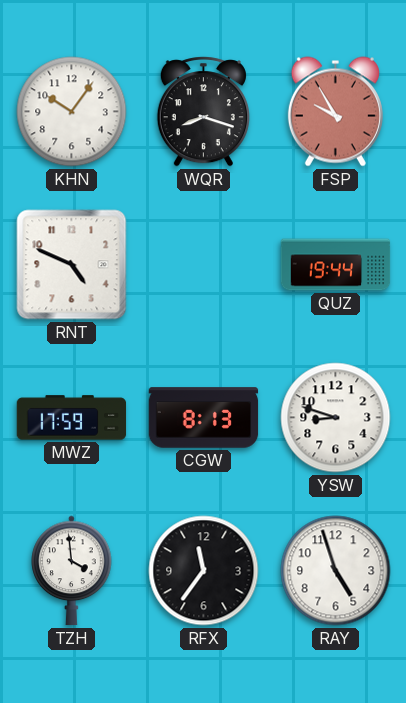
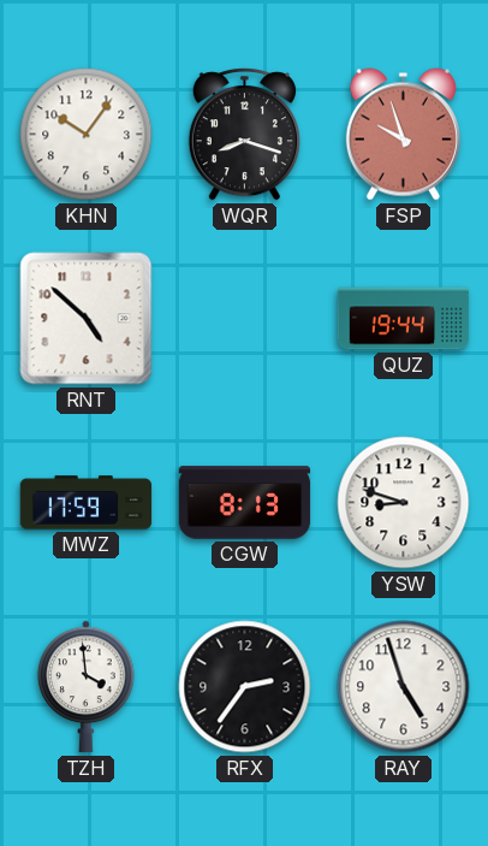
FSP: 9:55 -> 9:57
RNT: 4:49 -> 4:52
RFX: 11:36 -> 2:36
